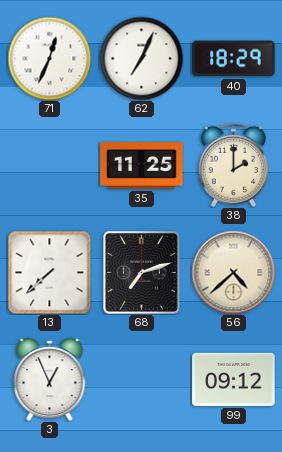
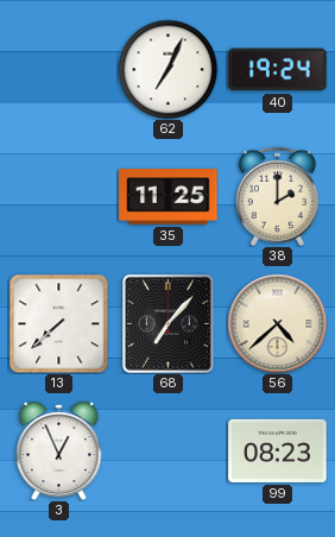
71: 12:34 -> none
40: 18:29 -> 19:24
68: 7:12 -> 7:07
99: 09:12 -> 08:23
